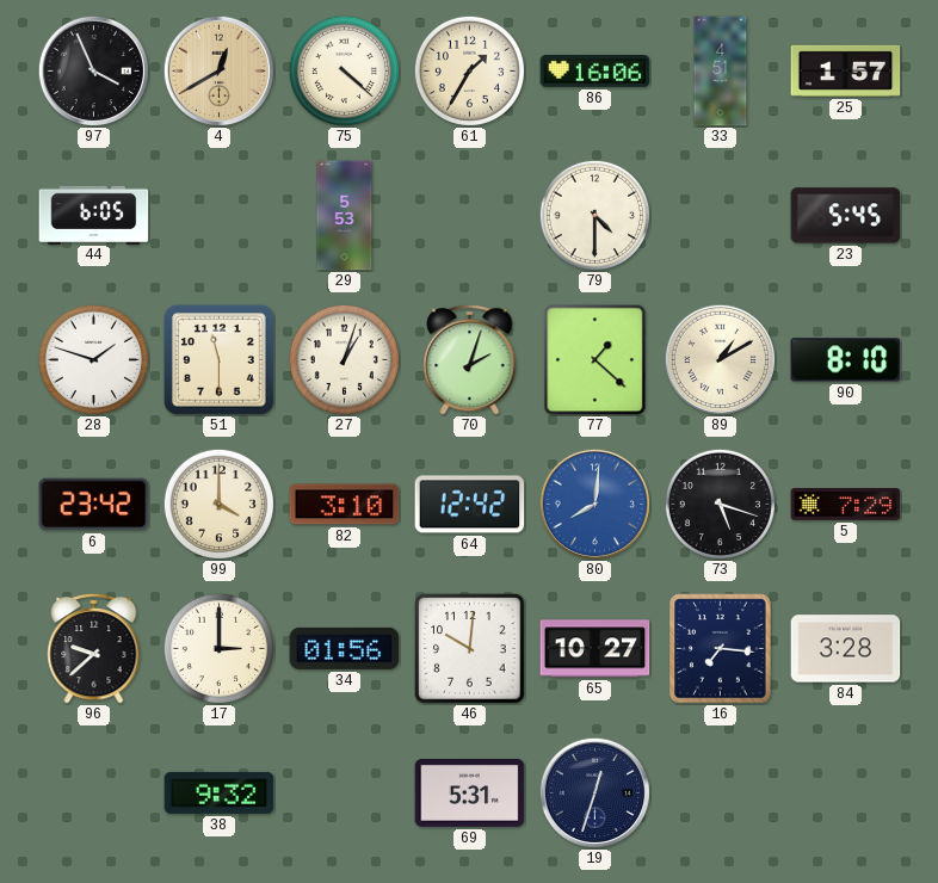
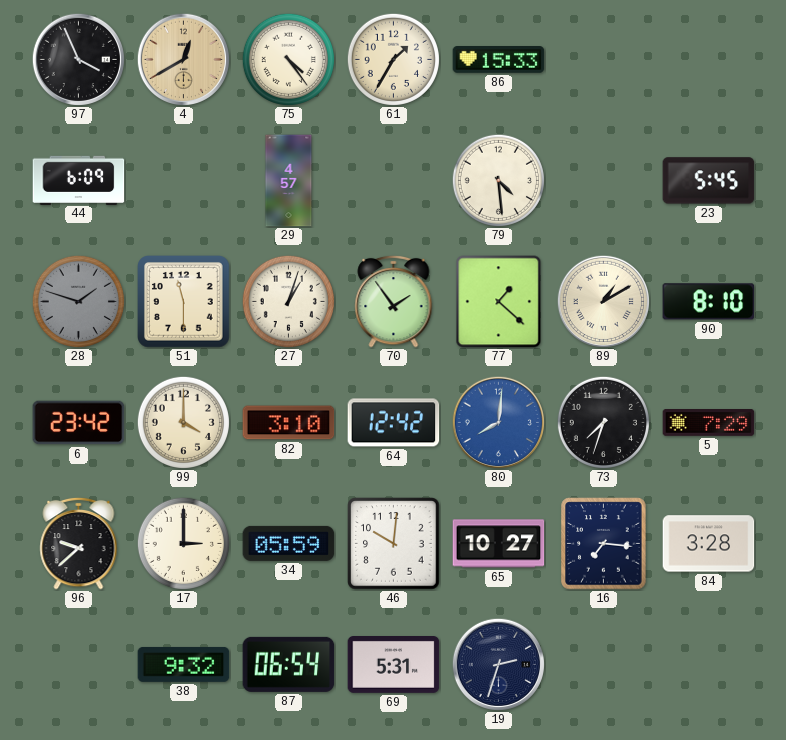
75: 4:22 -> 4:24
86: 16:06 -> 15:33
33: 4:51 -> none
25: 1:57 -> none
44: 6:05 -> 6:09
29: 5:53 -> 4:57
79: 4:30 -> 4:29
28 dial: white -> grey
70: 2:03 -> 1:54
73: 5:18 -> 7:33
34: 01:56 -> 05:59
87: none -> 06:54
19: 12:33 -> 2:33
